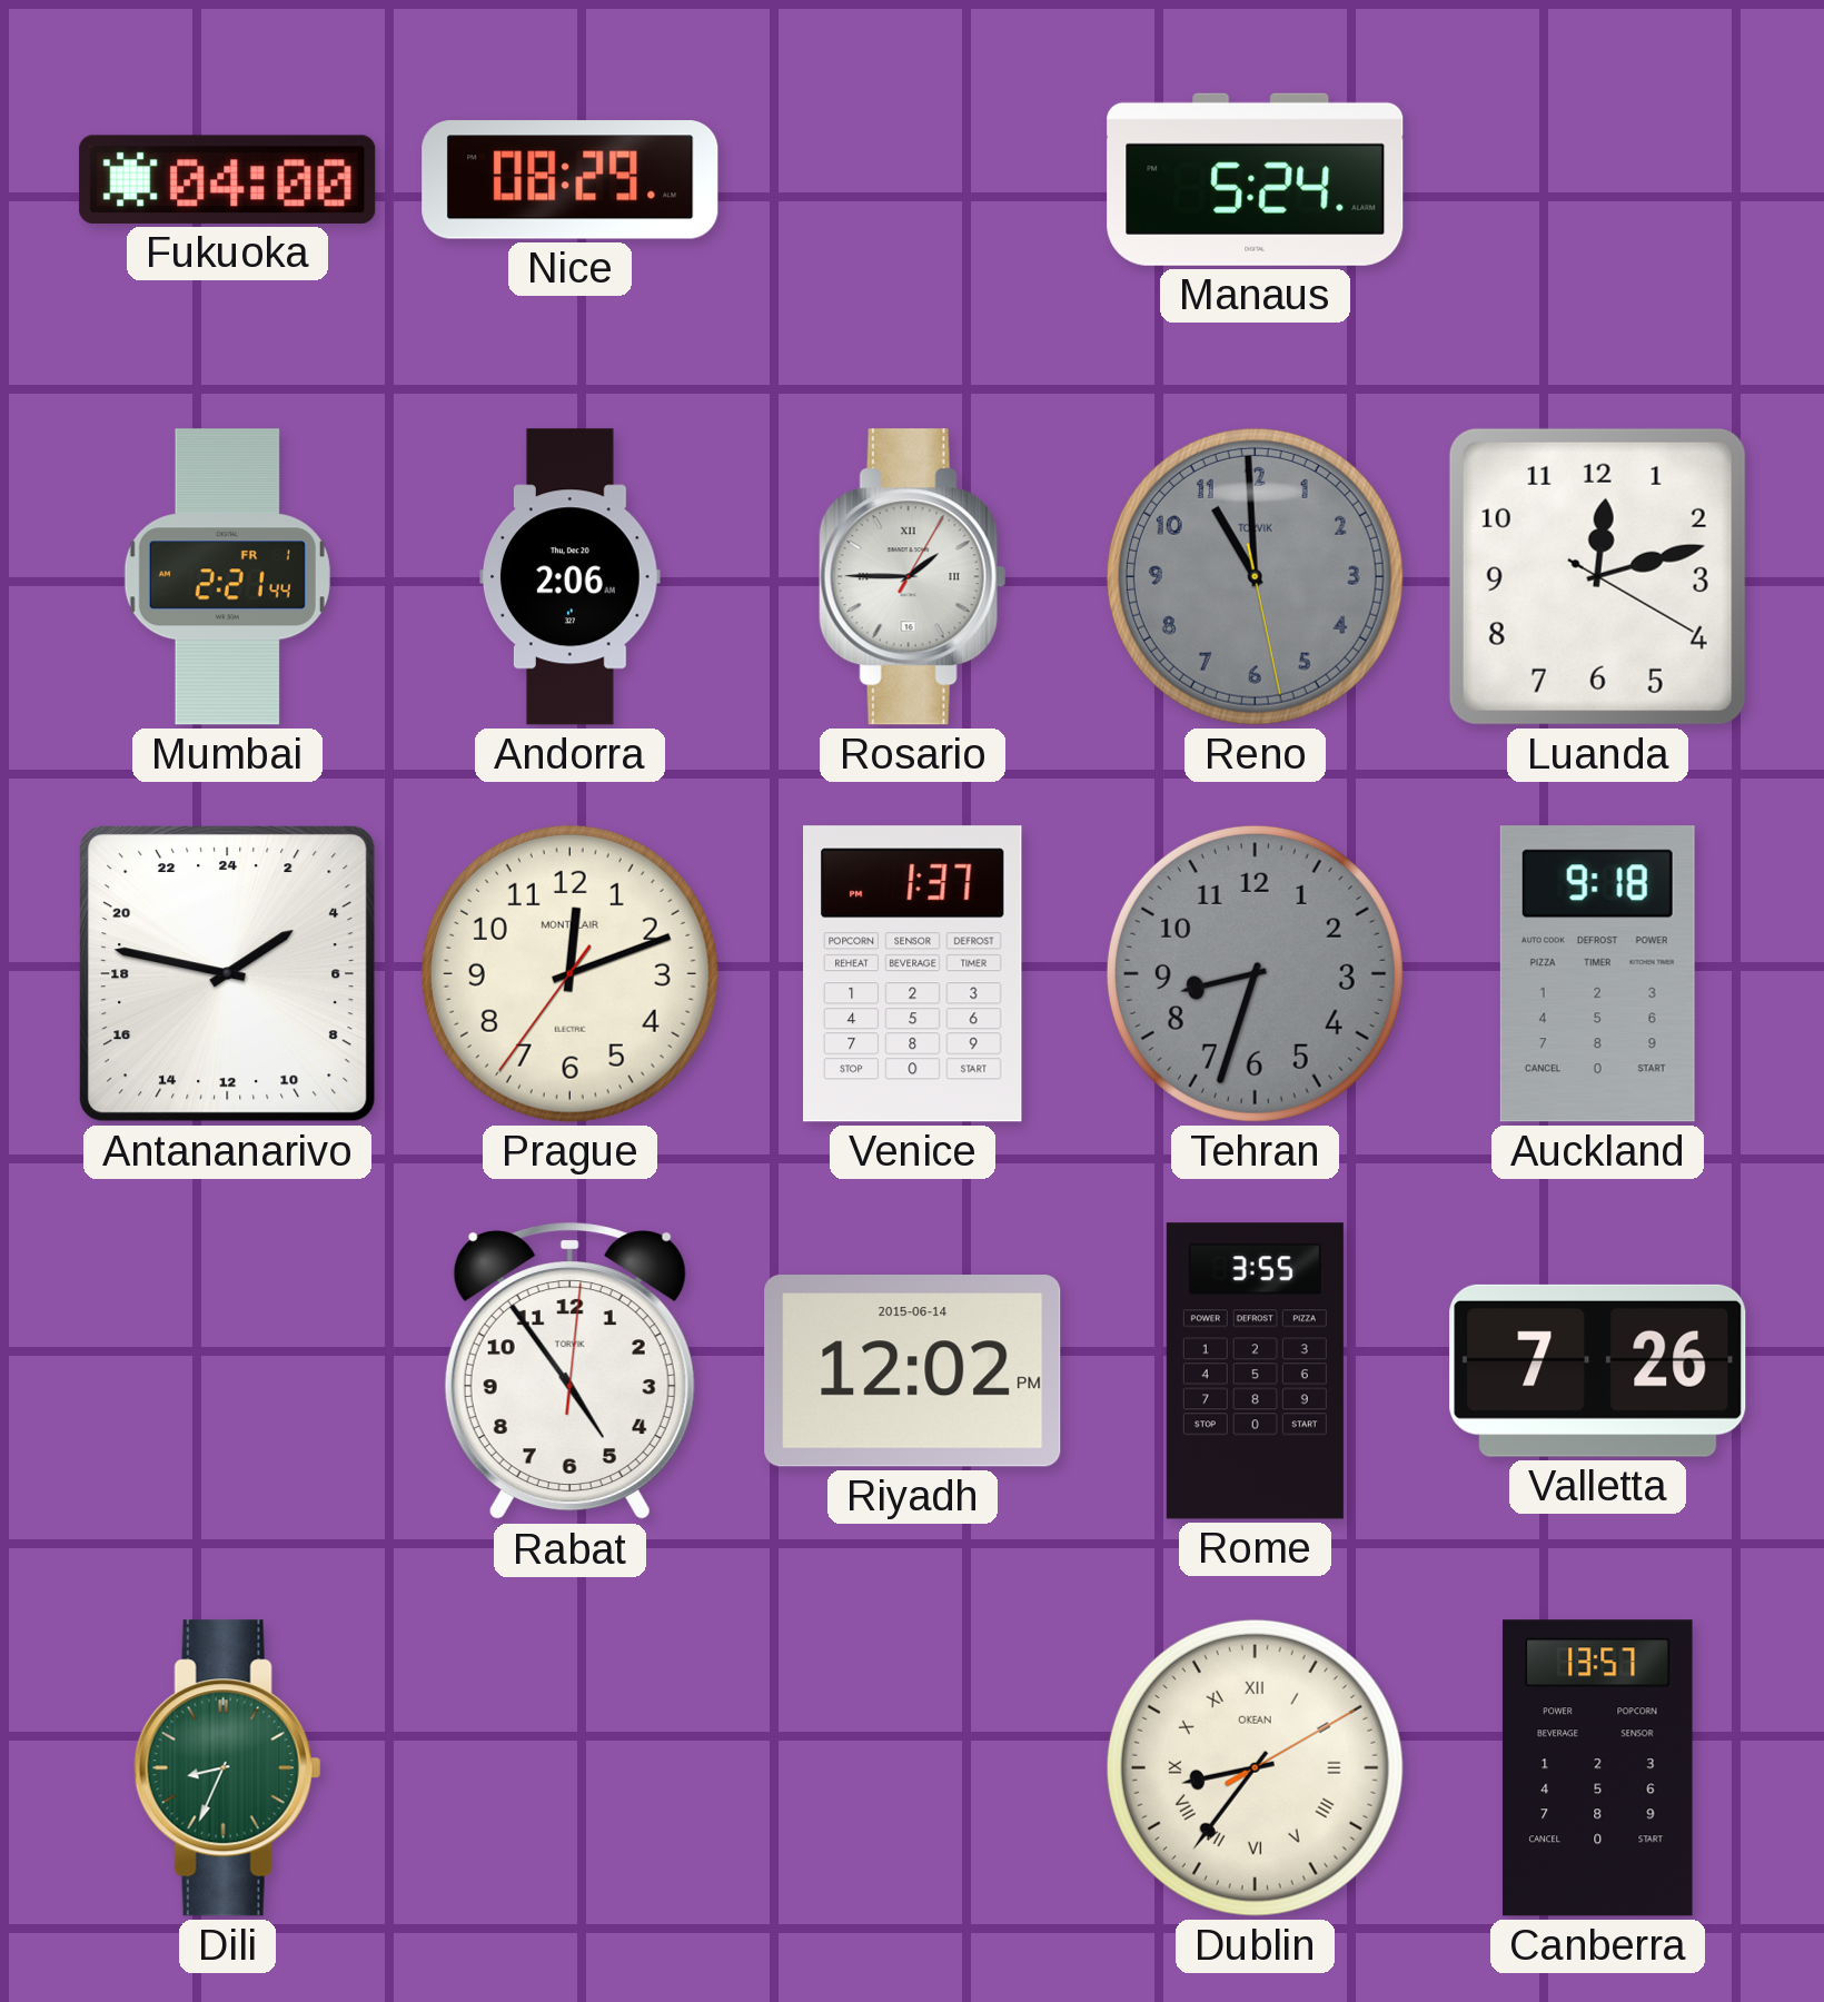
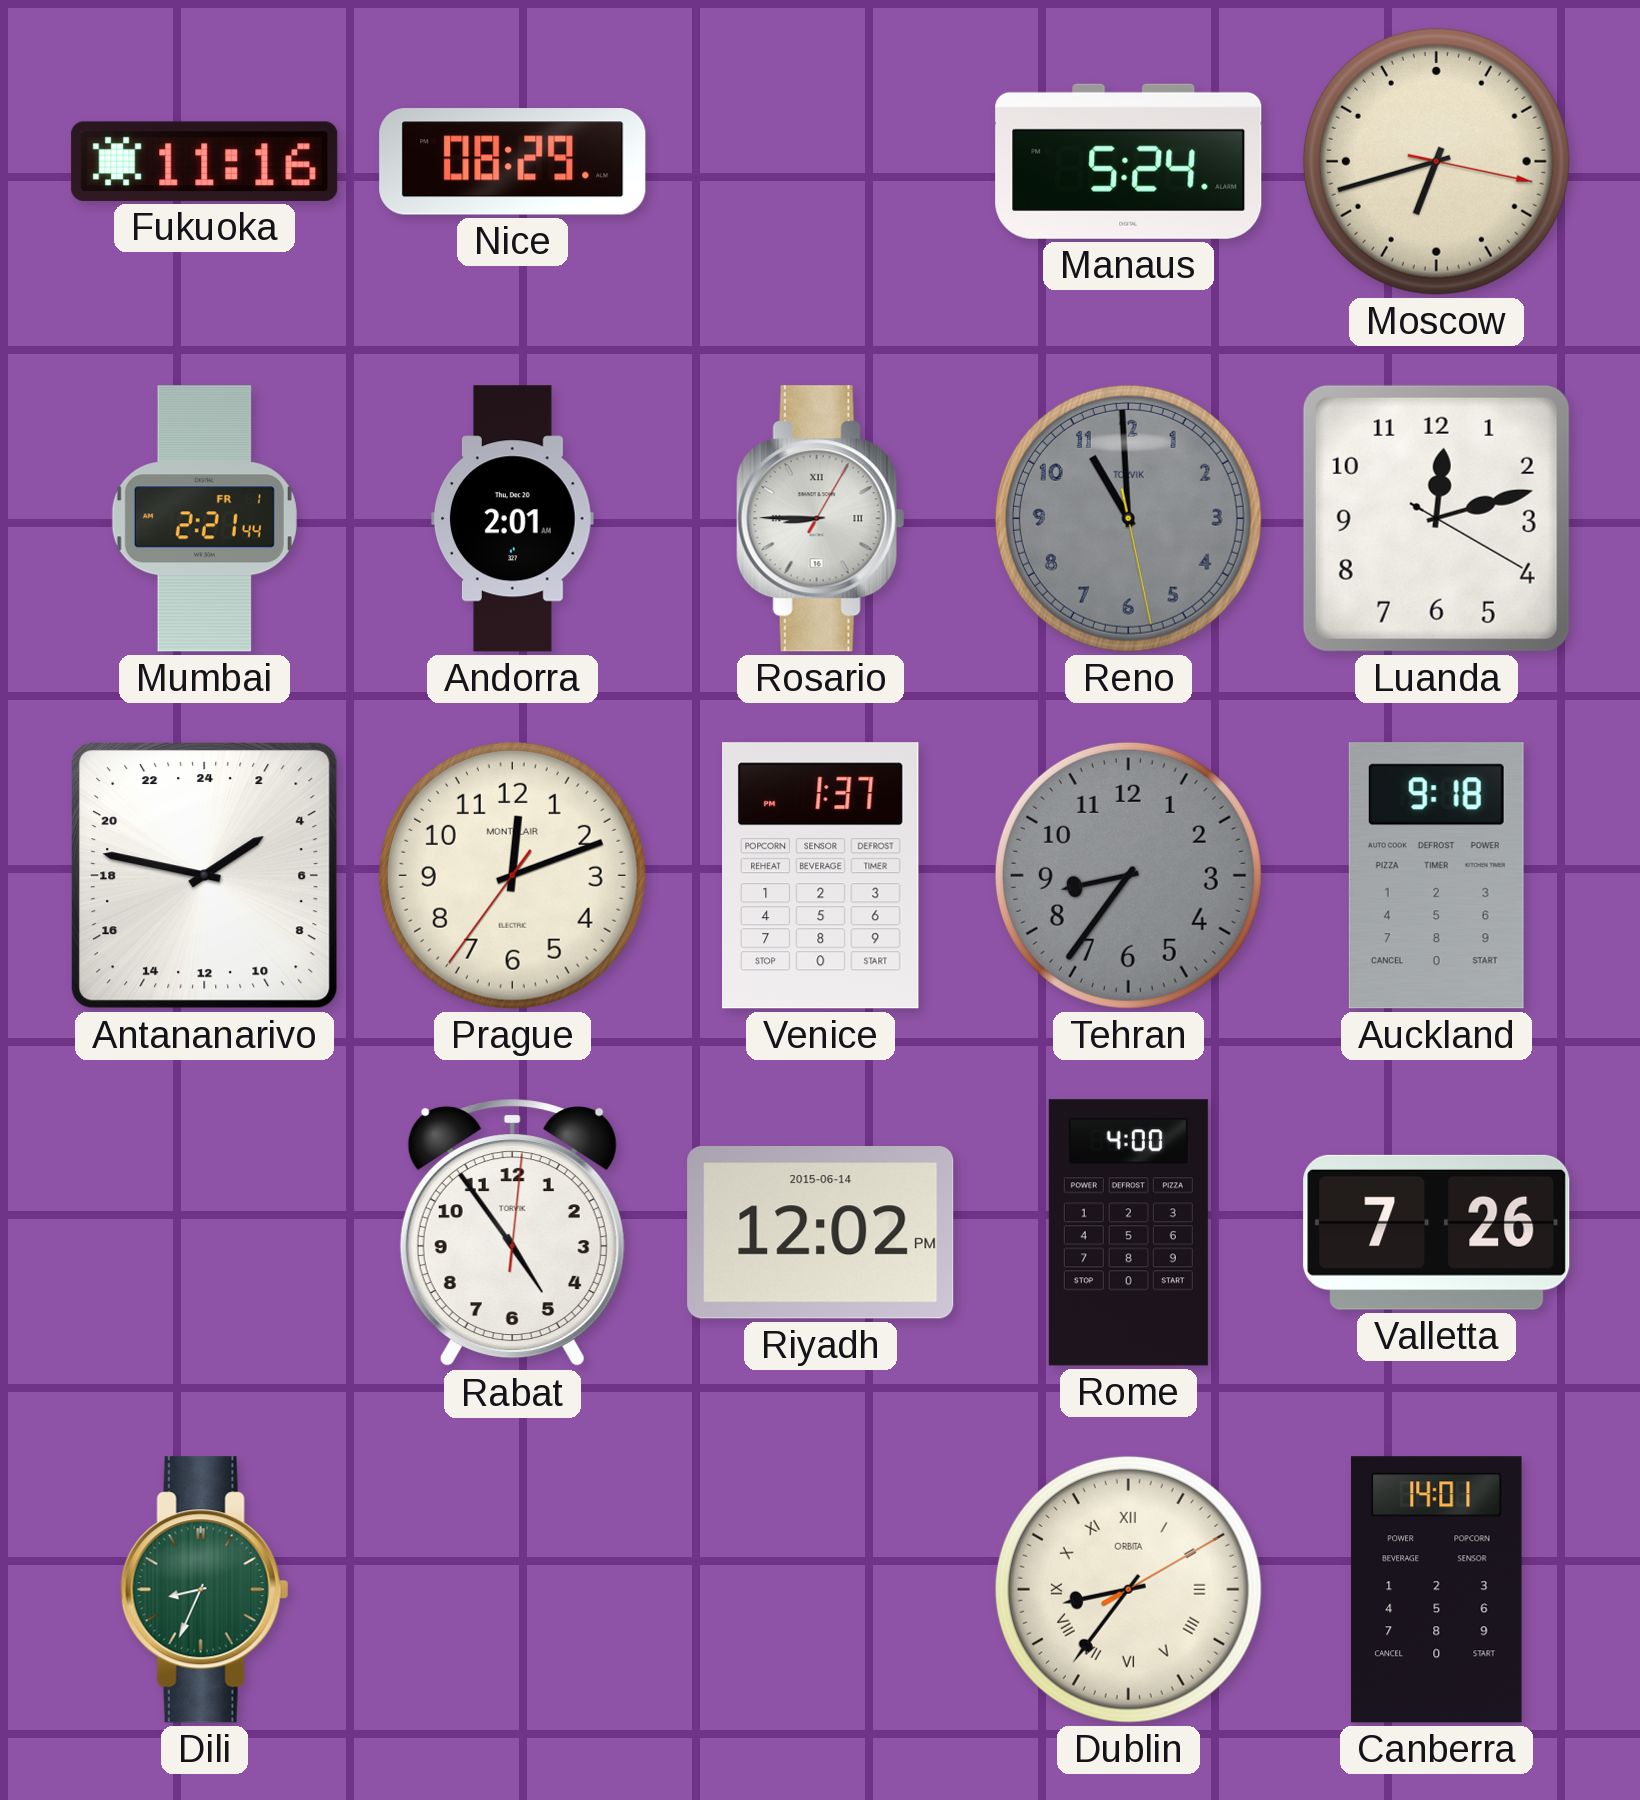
Fukuoka: 04:00 -> 11:16
Moscow: none -> 6:42
Andorra: 2:06 -> 2:01
Rosario: 1:45 -> 8:45
Tehran: 8:33 -> 8:36
Rome: 3:55 -> 4:00
Dublin brand: OKEAN -> ORBITA
Canberra: 13:57 -> 14:01
